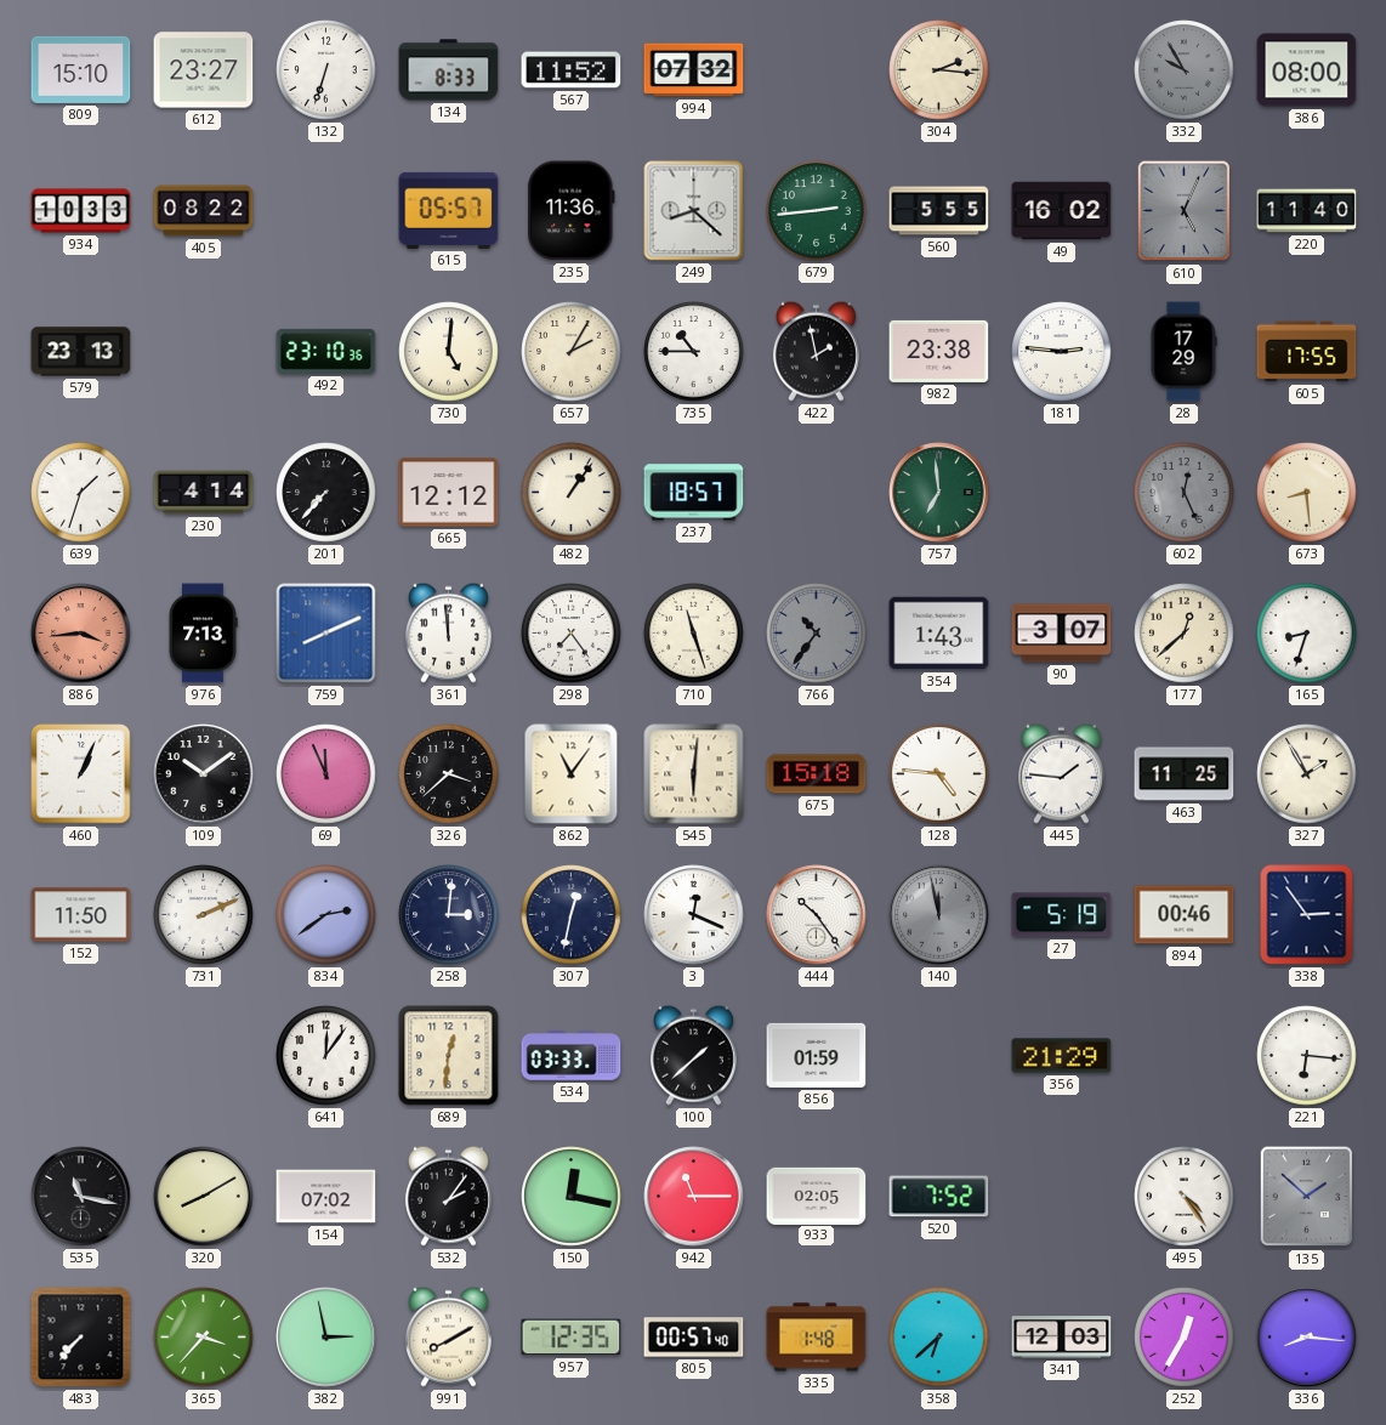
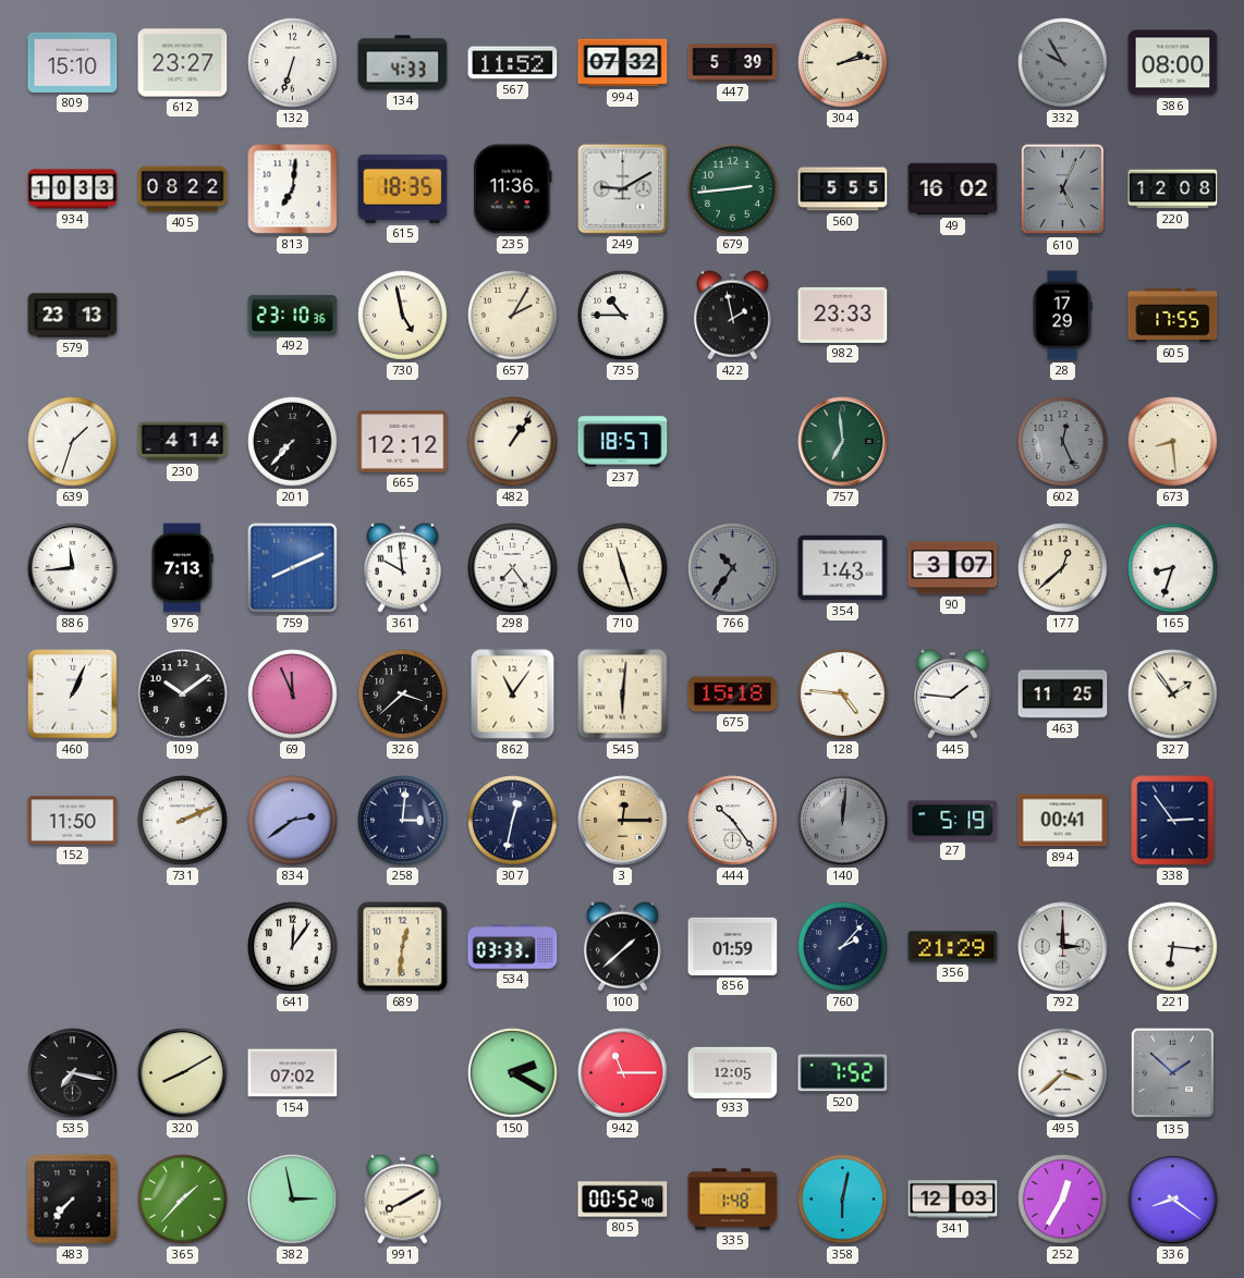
134: 8:33 -> 4:33
447: none -> 5:39
304: 2:16 -> 2:13
813: none -> 7:01
615: 05:57 -> 18:35
249: 8:22 -> 9:10
220: 11:40 -> 12:08
730: 5:01 -> 4:58
982: 23:38 -> 23:33
181: 2:46 -> none
886: 3:44 -> 11:44
886 dial: salmon -> white
361: 11:59 -> 9:59
327: 1:55 -> 1:54
3: 12:19 -> 12:15
3 dial: white -> champagne
140: 11:58 -> 12:01
894: 00:46 -> 00:41
760: none -> 2:07
792: none -> 3:00
535: 11:17 -> 7:17
532: 2:06 -> none
150: 12:17 -> 2:20
933: 02:05 -> 12:05
495: 4:24 -> 3:38
365: 3:37 -> 1:37
957: 12:35 -> none
805: 00:57 -> 00:52
358: 6:38 -> 6:02
336: 8:16 -> 8:21
